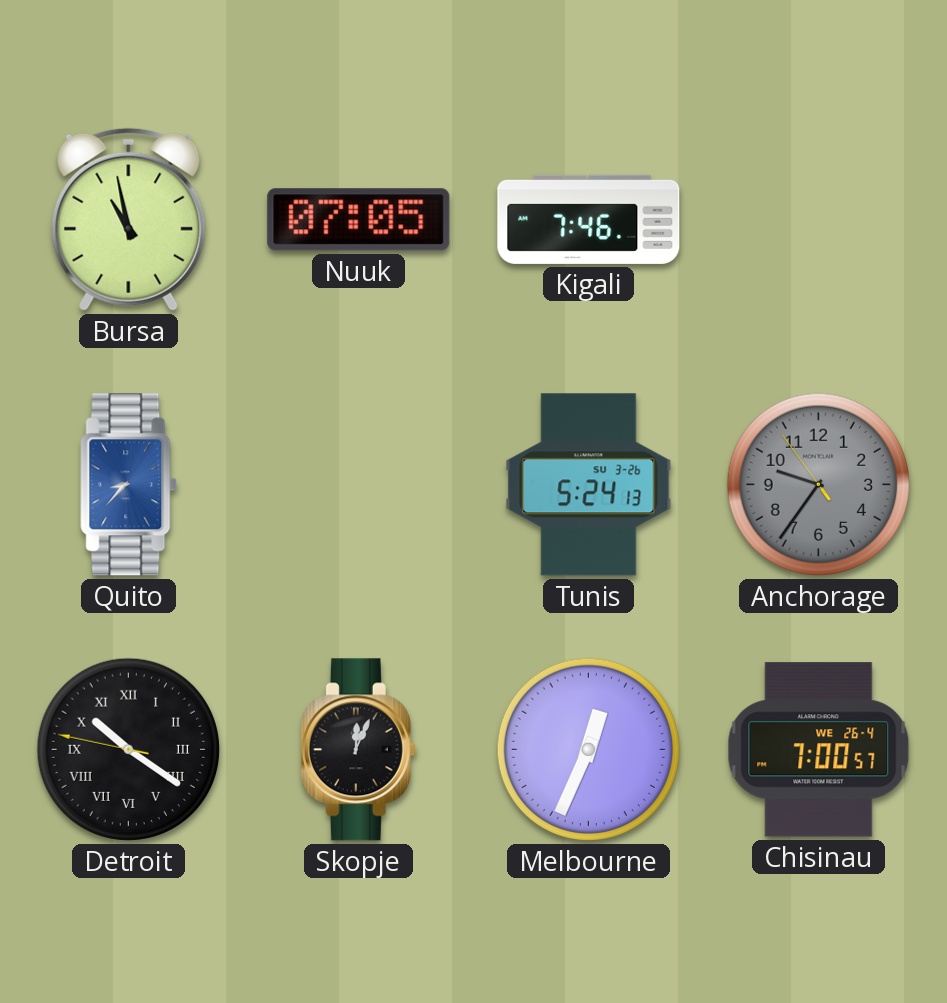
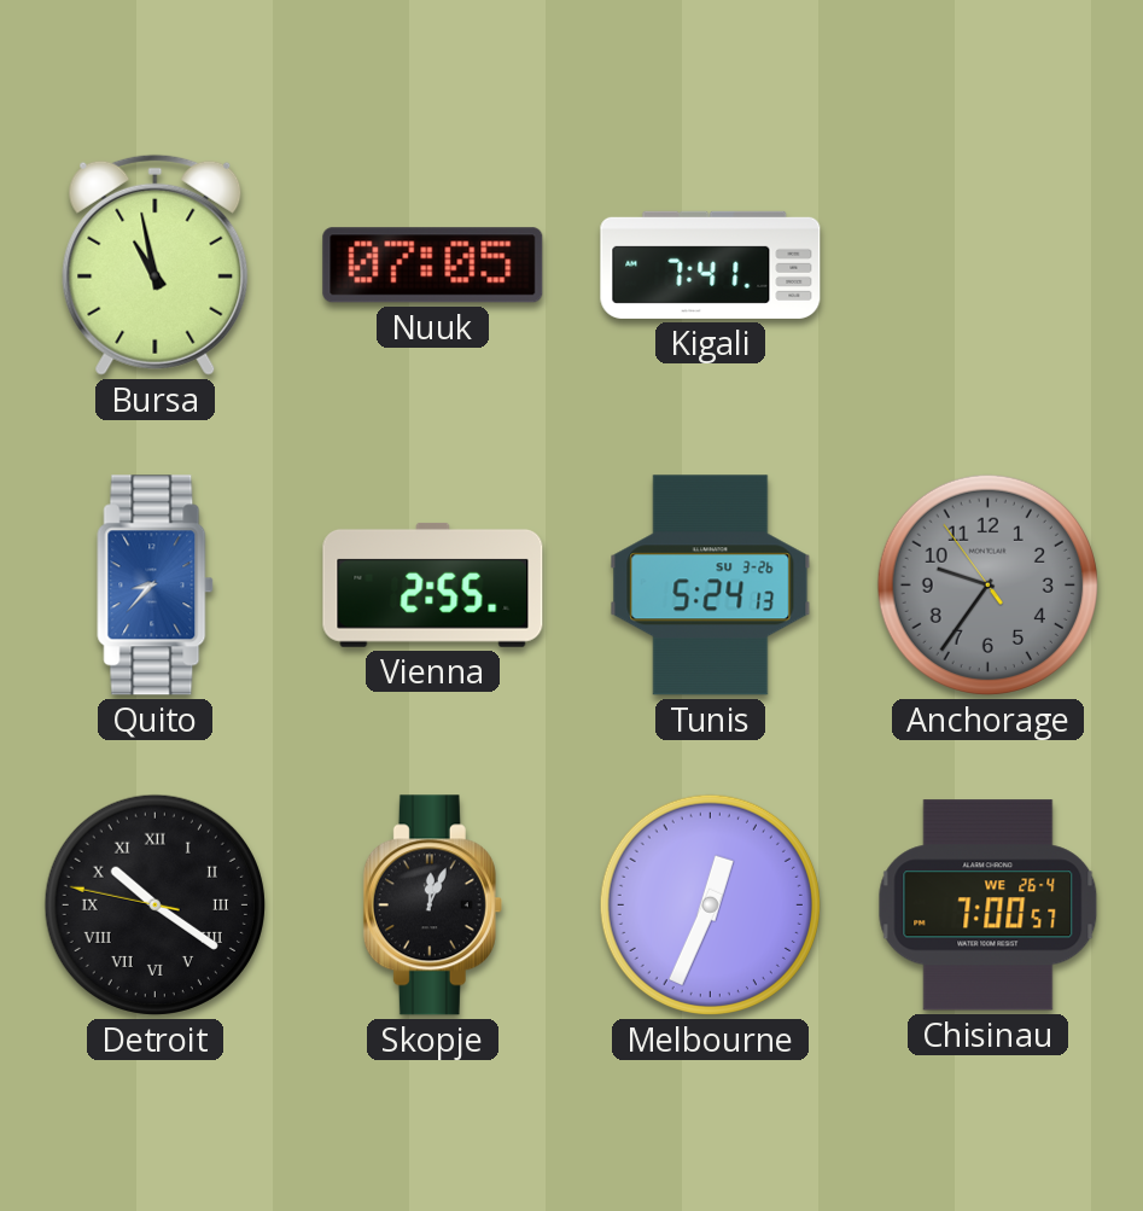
Kigali: 7:46 -> 7:41
Vienna: none -> 2:55
